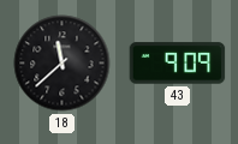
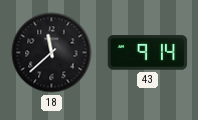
43: 9:09 -> 9:14
